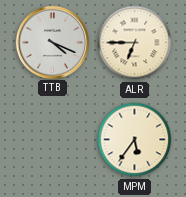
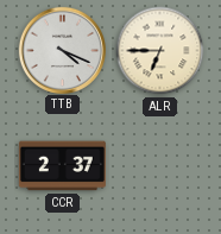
CCR: none -> 2:37
MPM: 5:36 -> none
